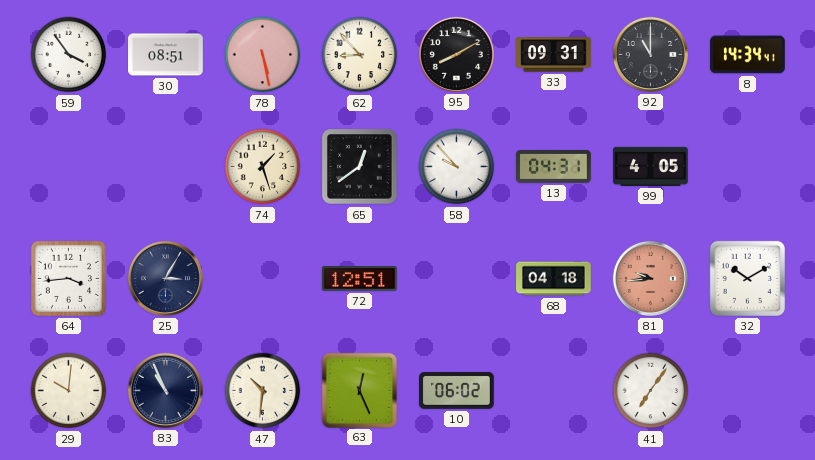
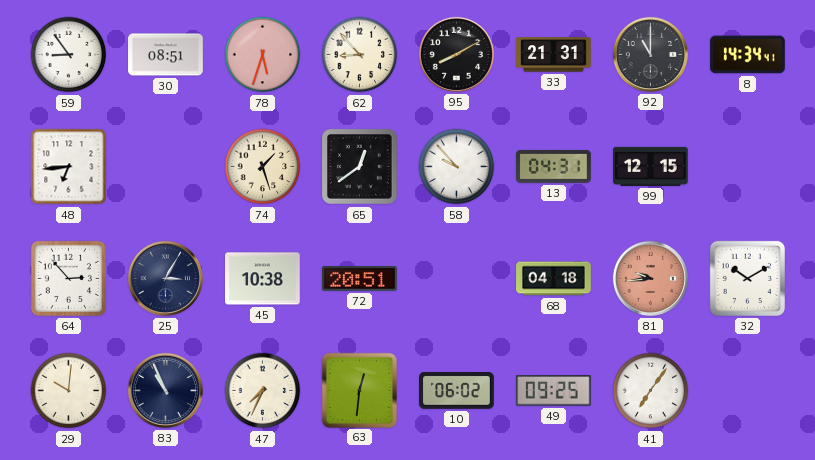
59: 3:54 -> 8:54
78: 5:28 -> 5:33
33: 09:31 -> 21:31
48: none -> 6:44
99: 4:05 -> 12:15
64: 3:44 -> 2:53
45: none -> 10:38
72: 12:51 -> 20:51
47: 10:31 -> 7:34
63: 12:26 -> 12:31
49: none -> 09:25
